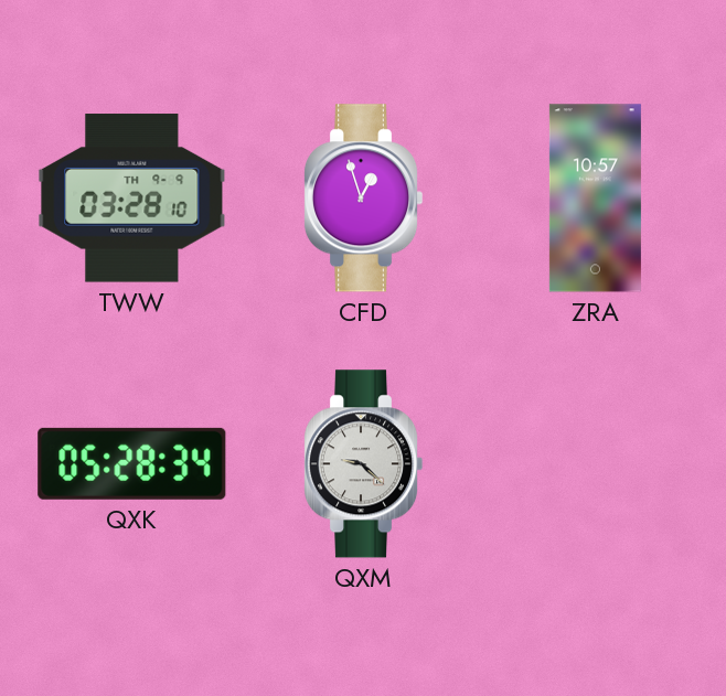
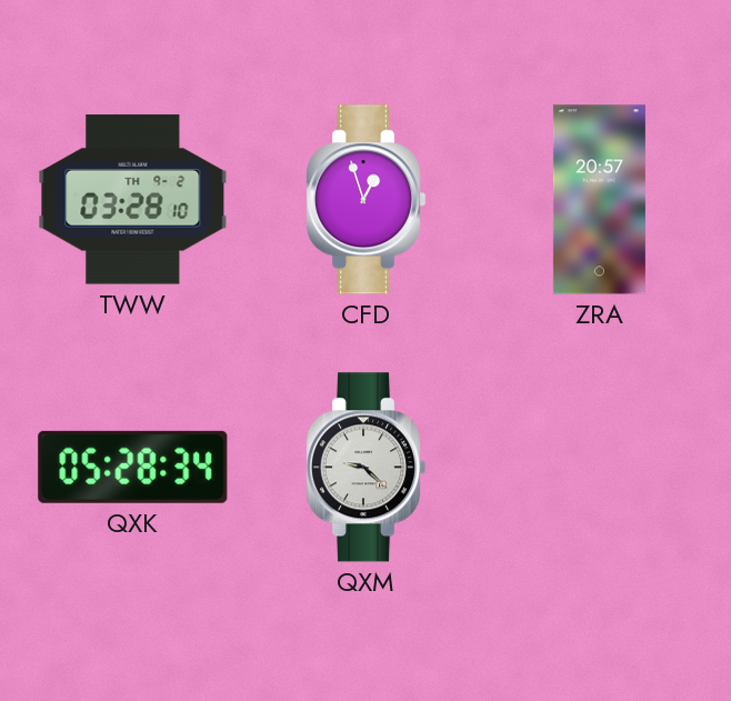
TWW date: TH 9-9 -> TH 9-2
ZRA: 10:57 -> 20:57
